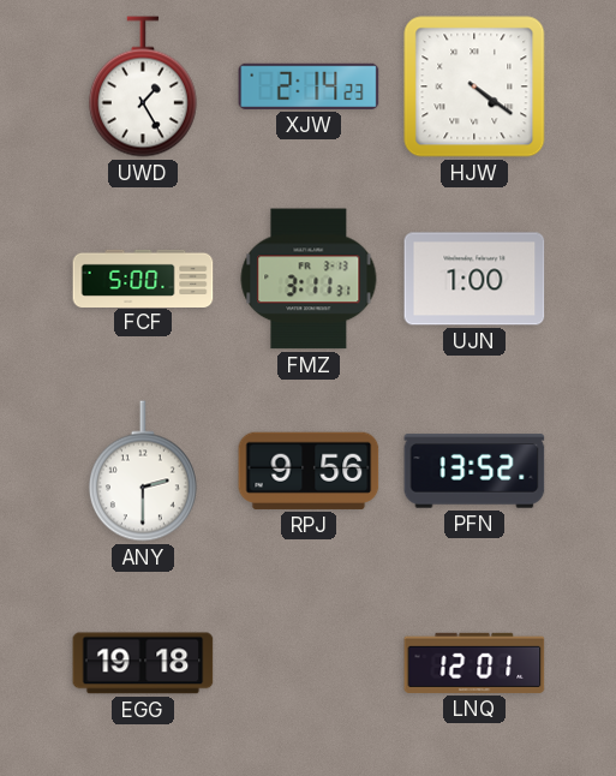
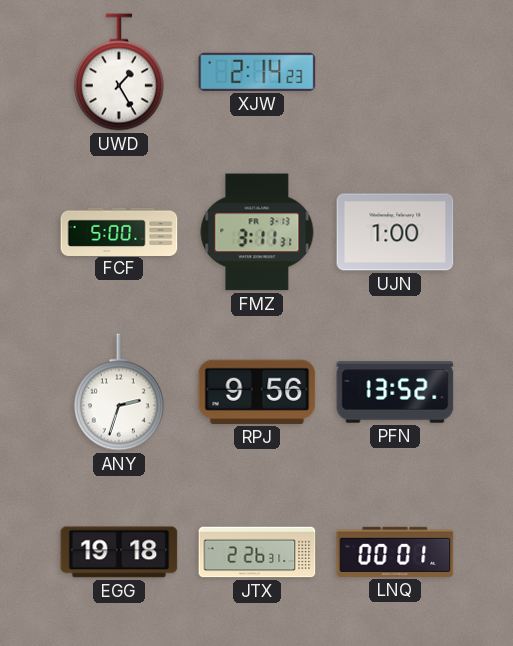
HJW: 4:21 -> none
ANY: 2:30 -> 2:33
JTX: none -> 2:26
LNQ: 12:01 -> 00:01
